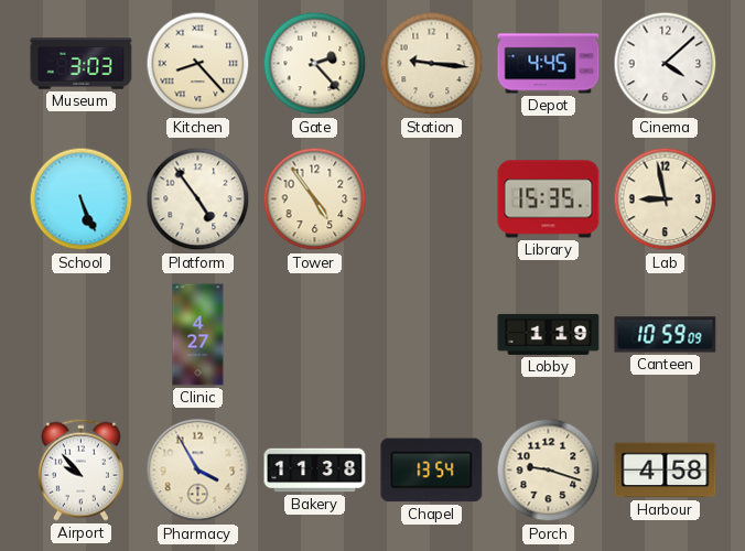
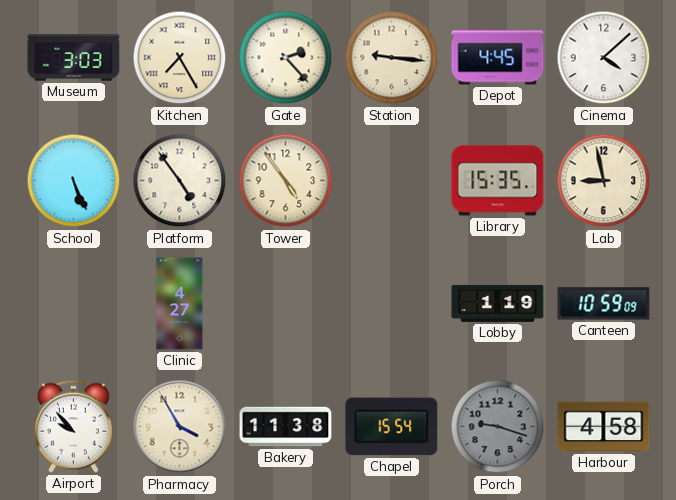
Kitchen: 8:23 -> 7:25
Chapel: 13:54 -> 15:54
Porch dial: cream -> grey
